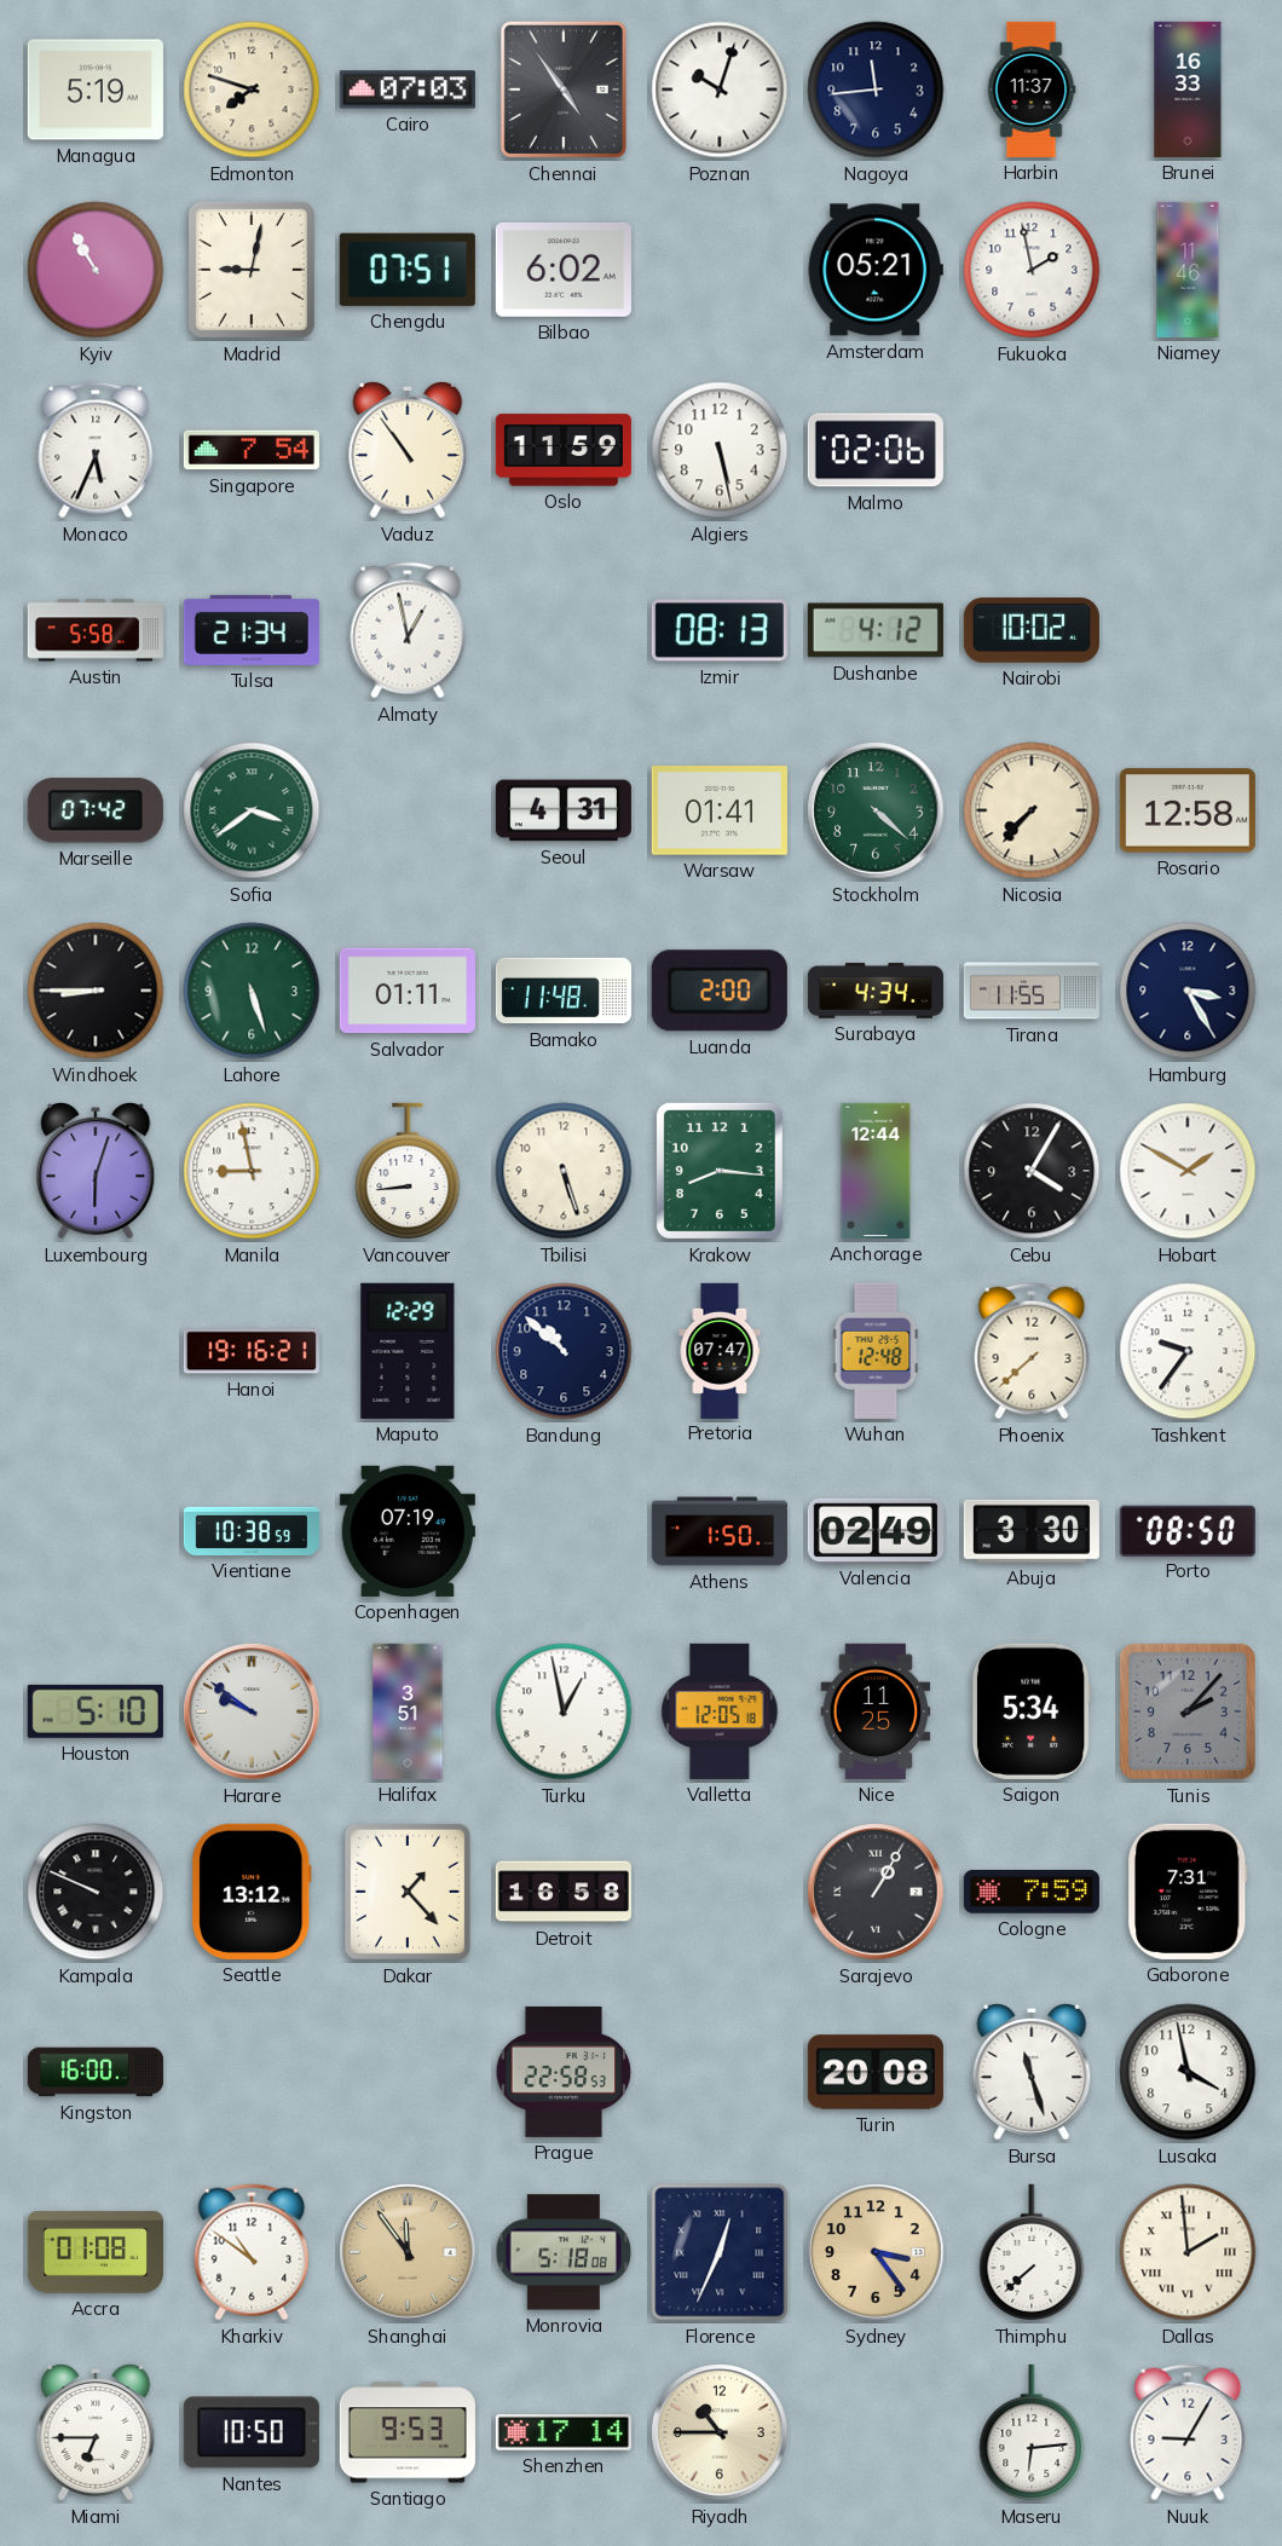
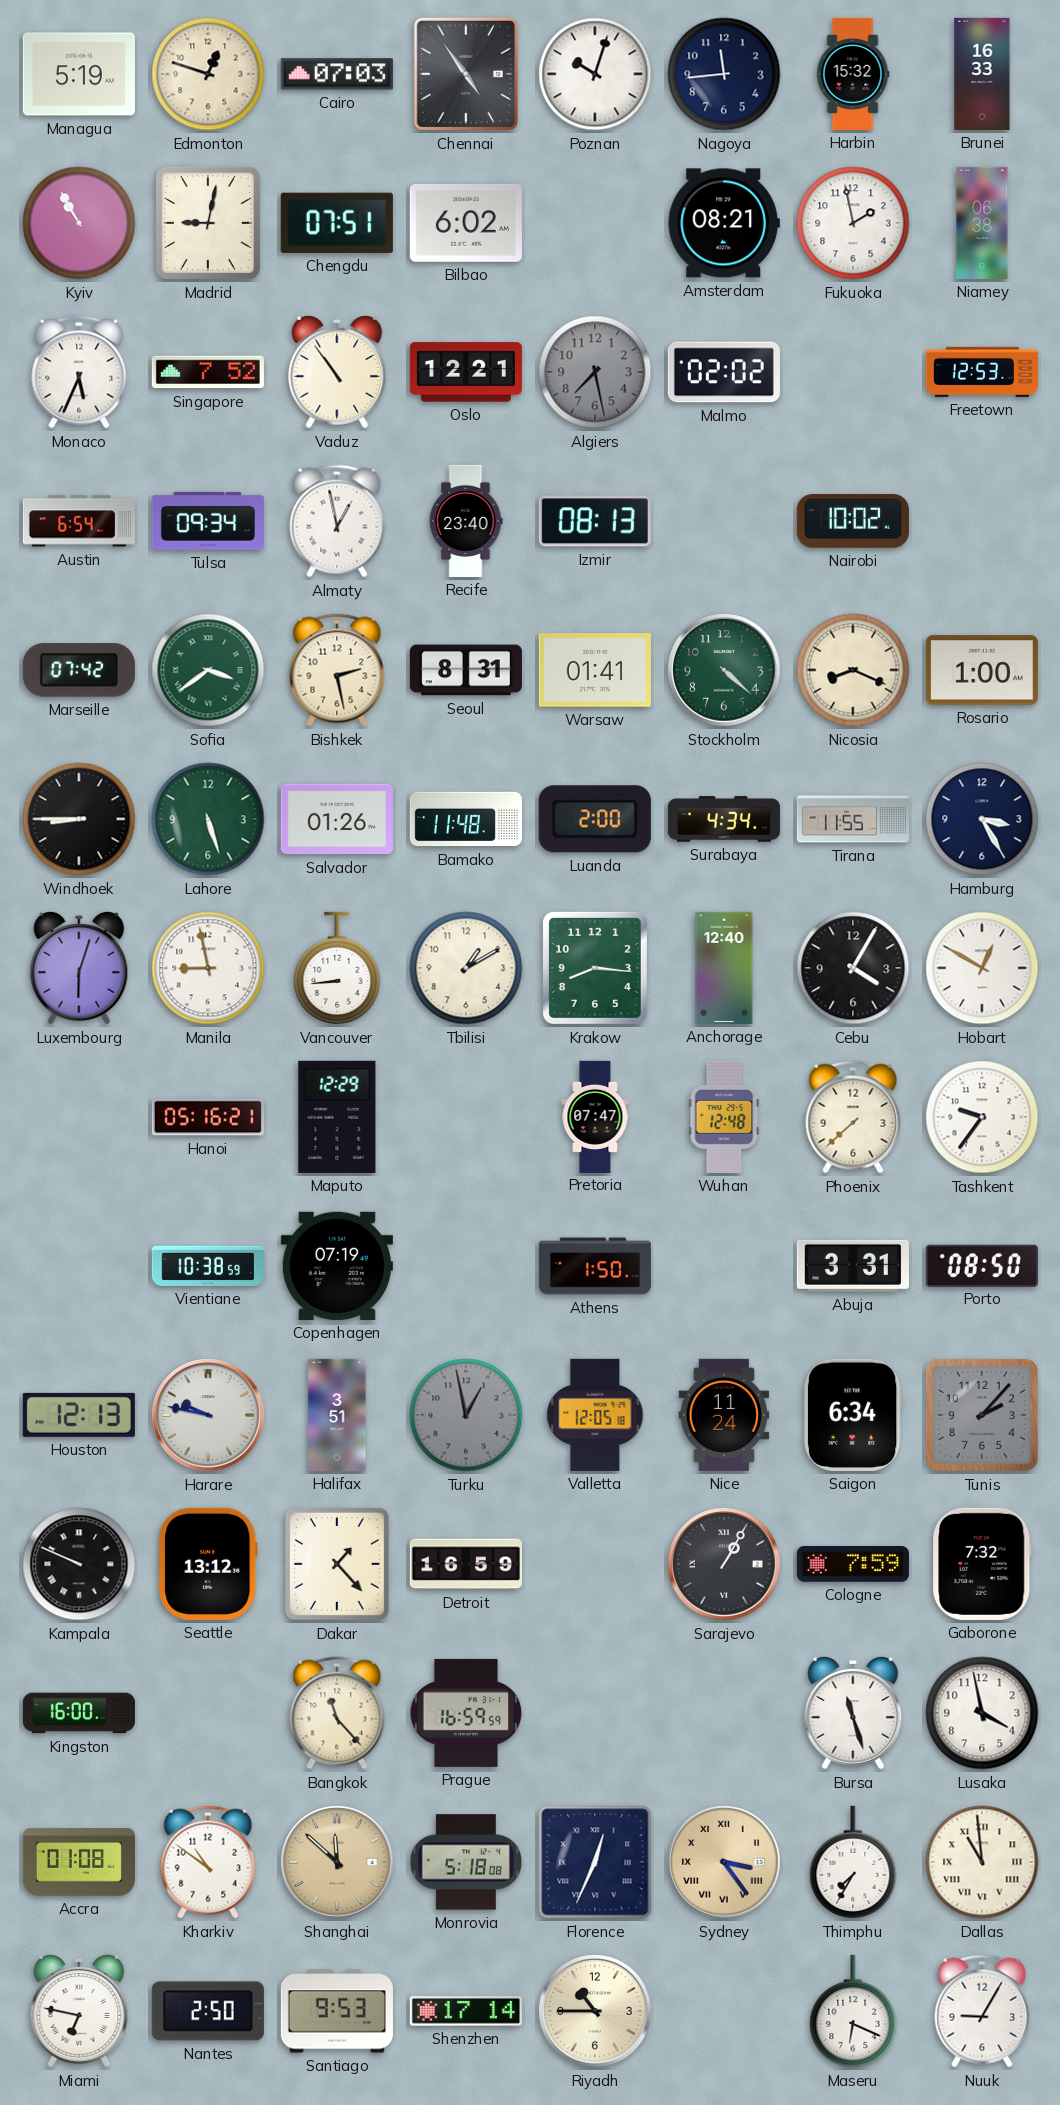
Edmonton: 7:48 -> 12:48
Harbin: 11:37 -> 15:32
Amsterdam: 05:21 -> 08:21
Niamey: 11:46 -> 06:38
Singapore: 7:54 -> 7:52
Oslo: 11:59 -> 12:21
Algiers: 5:28 -> 7:28
Algiers dial: white -> grey
Malmo: 02:06 -> 02:02
Freetown: none -> 12:53
Austin: 5:58 -> 6:54
Tulsa: 21:34 -> 09:34
Recife: none -> 23:40
Dushanbe: 4:12 -> none
Bishkek: none -> 2:28
Seoul: 4:31 -> 8:31
Nicosia: 7:37 -> 8:19
Rosario: 12:58 -> 1:00
Salvador: 01:11 -> 01:26
Tbilisi: 5:27 -> 1:10
Anchorage: 12:44 -> 12:40
Hobart: 1:50 -> 12:50
Hanoi: 19:16 -> 05:16
Bandung: 10:52 -> none
Valencia: 02:49 -> none
Abuja: 3:30 -> 3:31
Houston: 5:10 -> 12:13
Harare: 9:51 -> 9:47
Turku dial: white -> grey
Nice: 11:25 -> 11:24
Saigon: 5:34 -> 6:34
Detroit: 16:58 -> 16:59
Gaborone: 7:31 -> 7:32
Bangkok: none -> 11:23
Prague: 22:58 -> 16:59
Turin: 20:08 -> none
Shanghai: 11:54 -> 11:52
Sydney numerals: Arabic -> Roman
Thimphu: 7:38 -> 7:35
Dallas: 1:59 -> 10:59
Miami: 6:45 -> 6:47
Nantes: 10:50 -> 2:50
Maseru: 6:14 -> 6:19
